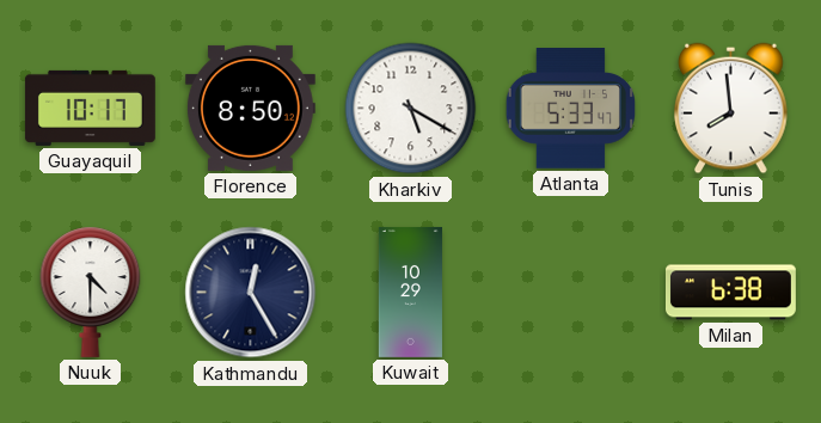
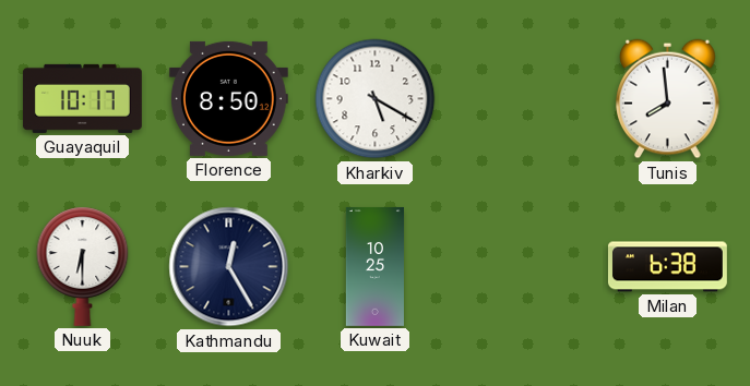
Atlanta: 5:33 -> none
Nuuk: 4:30 -> 6:30
Kuwait: 10:29 -> 10:25
